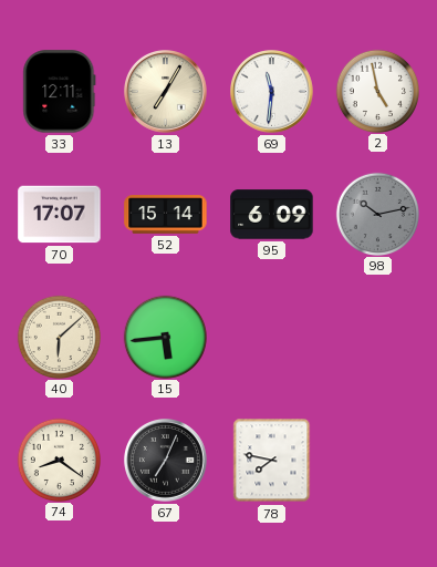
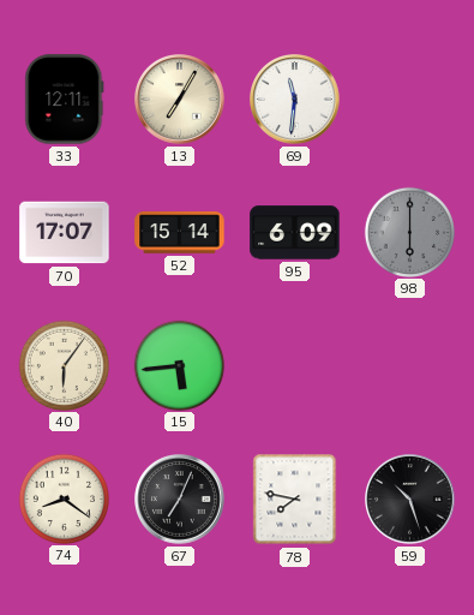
2: 4:58 -> none
98: 10:13 -> 6:00
40: 6:08 -> 6:06
59: none -> 10:27
